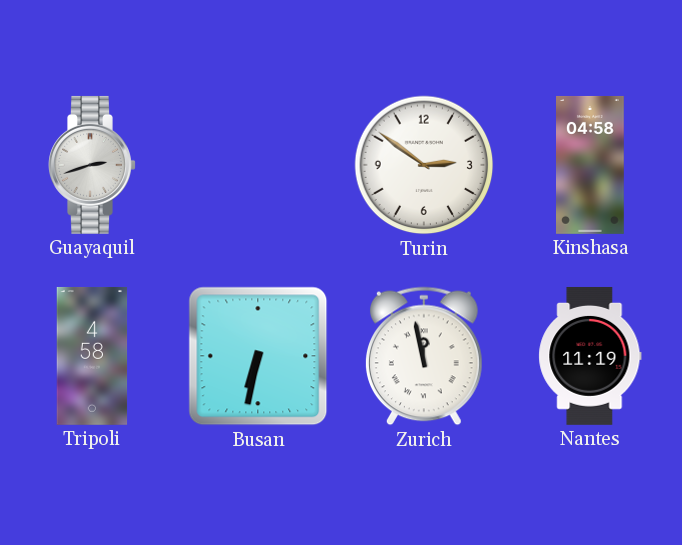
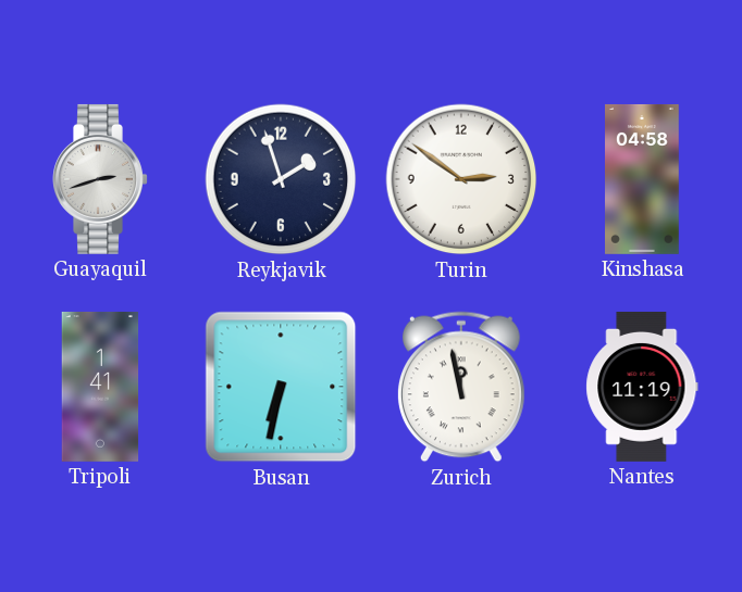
Reykjavik: none -> 1:57
Tripoli: 4:58 -> 1:41
